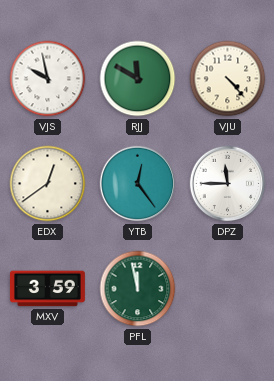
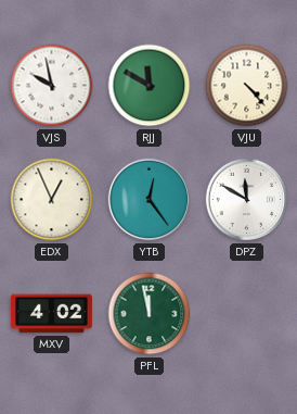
EDX: 12:39 -> 12:56
DPZ: 11:45 -> 11:50
MXV: 3:59 -> 4:02
